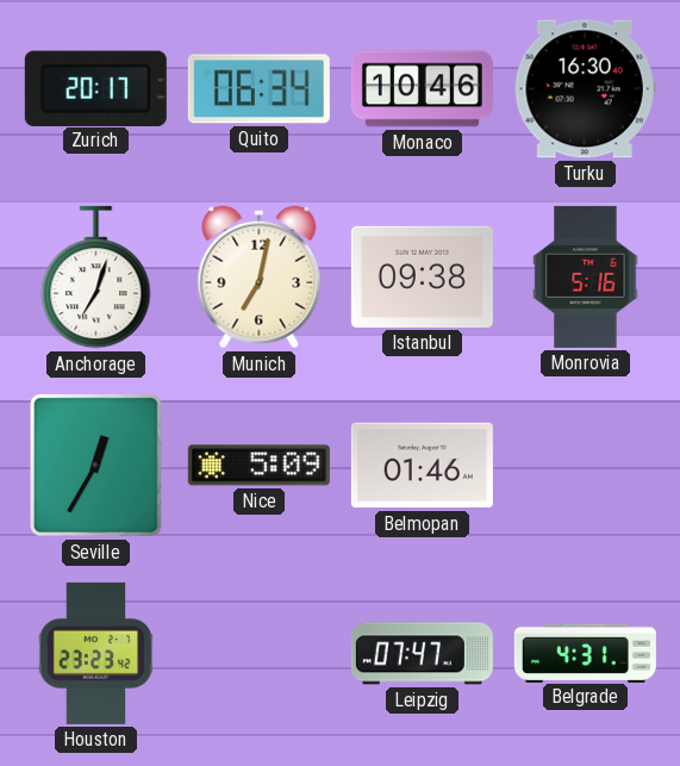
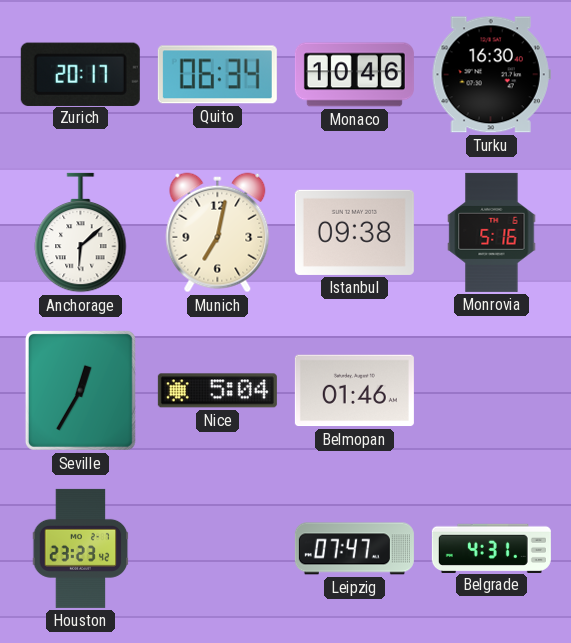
Anchorage: 7:03 -> 6:08
Nice: 5:09 -> 5:04
